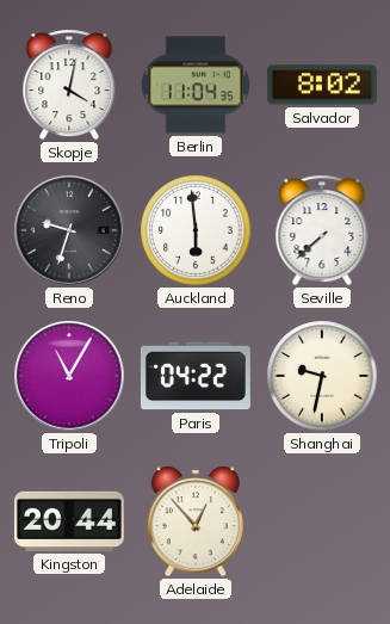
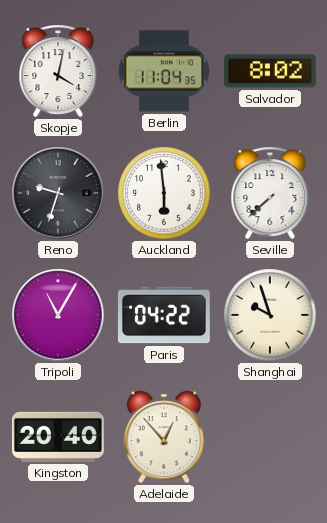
Shanghai: 9:32 -> 9:57
Kingston: 20:44 -> 20:40
